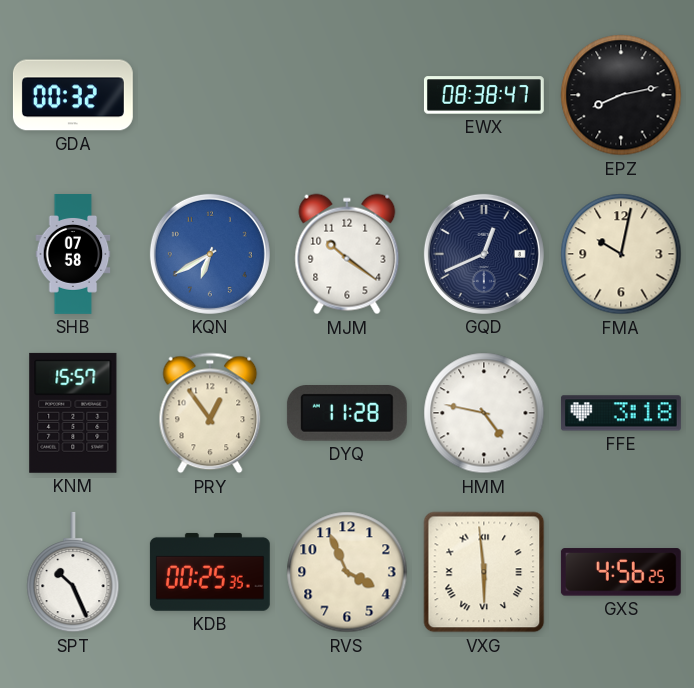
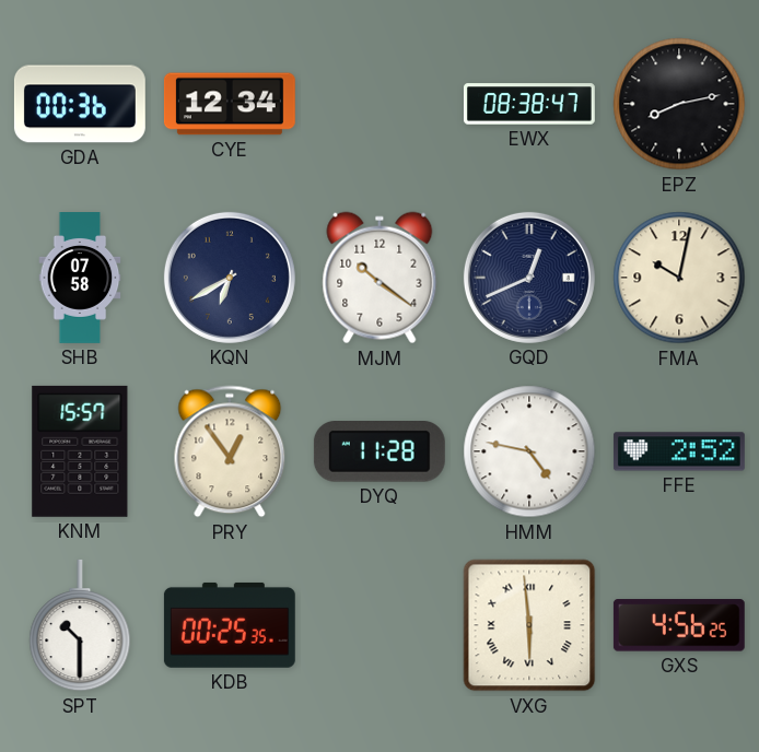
GDA: 00:32 -> 00:36
CYE: none -> 12:34
KQN dial: blue -> navy
FFE: 3:18 -> 2:52
SPT: 10:26 -> 10:30
RVS: 3:56 -> none
